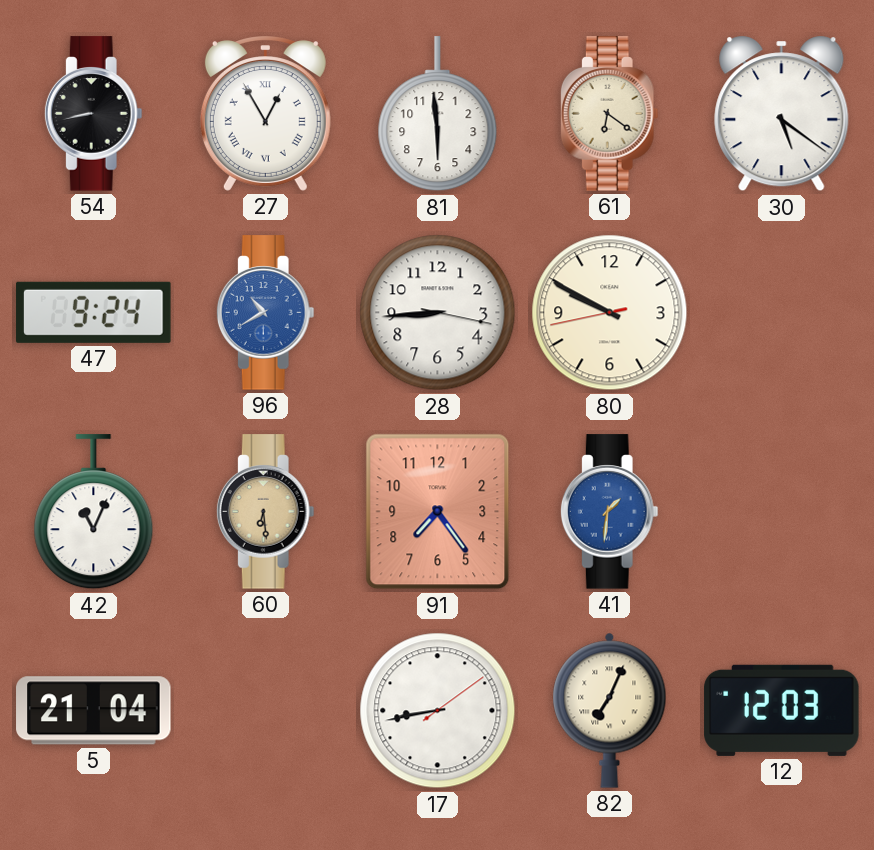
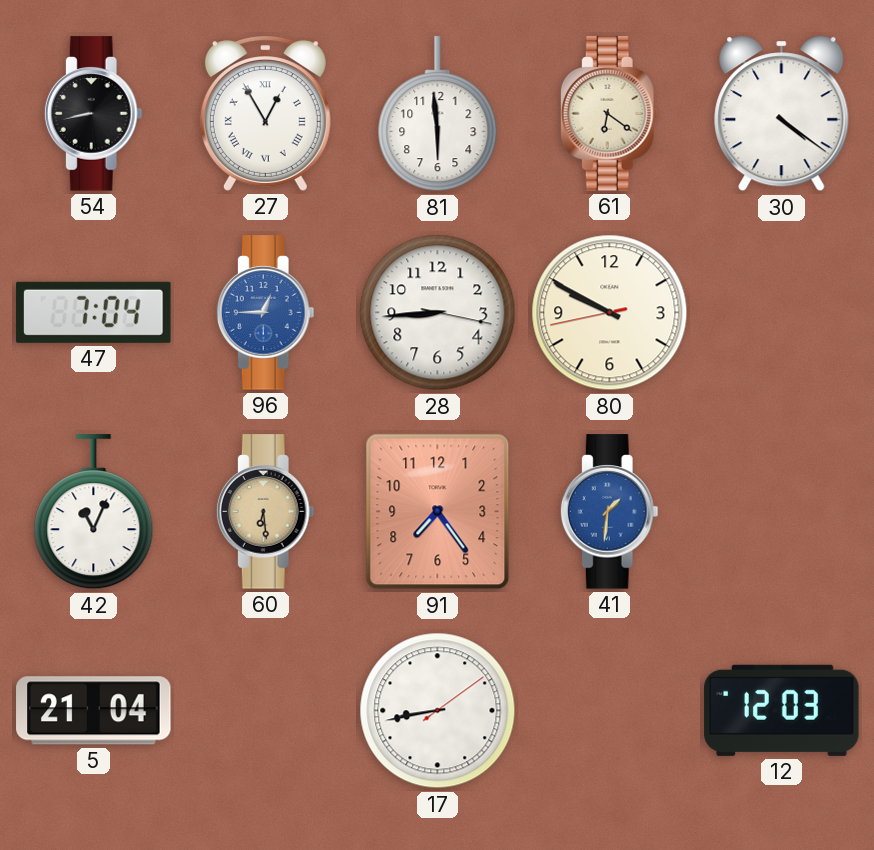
30: 5:21 -> 4:21
47: 9:24 -> 7:04
96: 10:40 -> 12:45
82: 7:04 -> none
